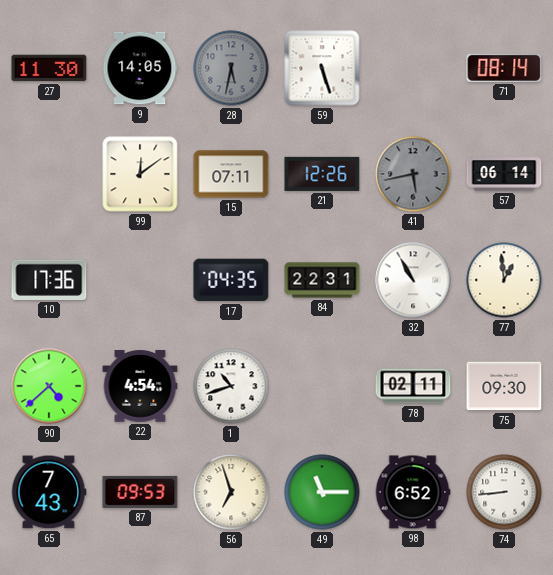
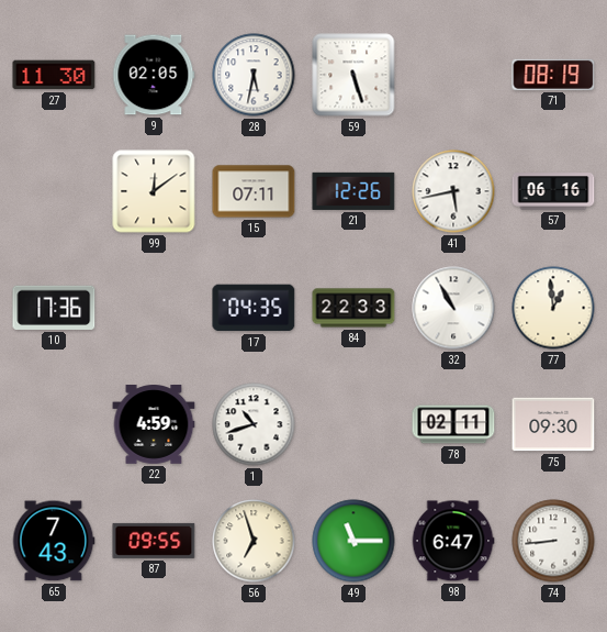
9: 14:05 -> 02:05
28 dial: grey -> white
71: 08:14 -> 08:19
41 dial: grey -> white
57: 06:14 -> 06:16
84: 22:31 -> 22:33
90: 4:38 -> none
22: 4:54 -> 4:59
87: 09:53 -> 09:55
98: 6:52 -> 6:47
